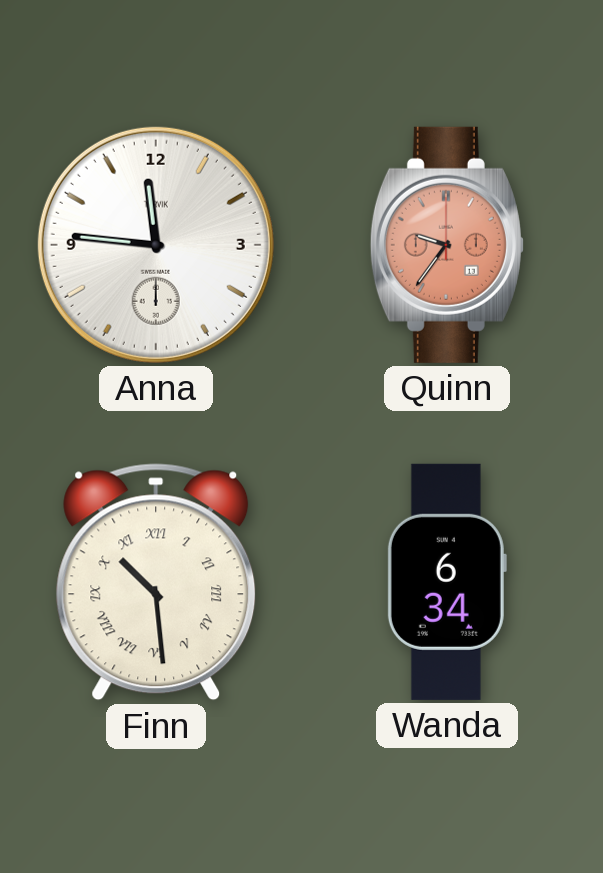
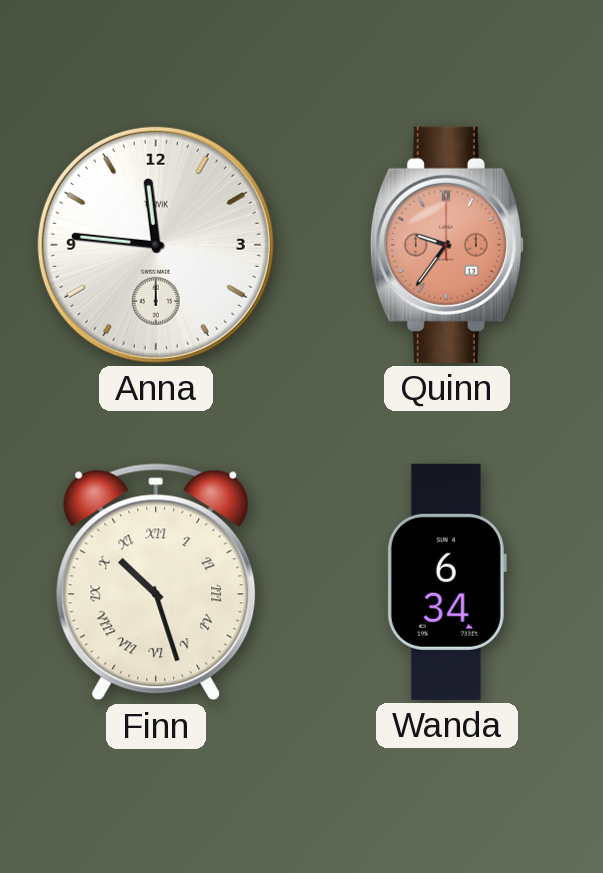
Finn: 10:29 -> 10:27
